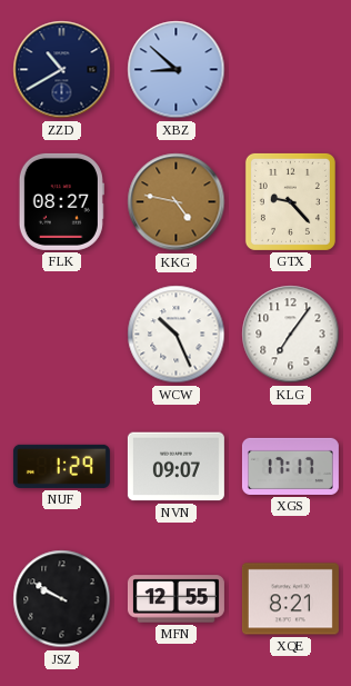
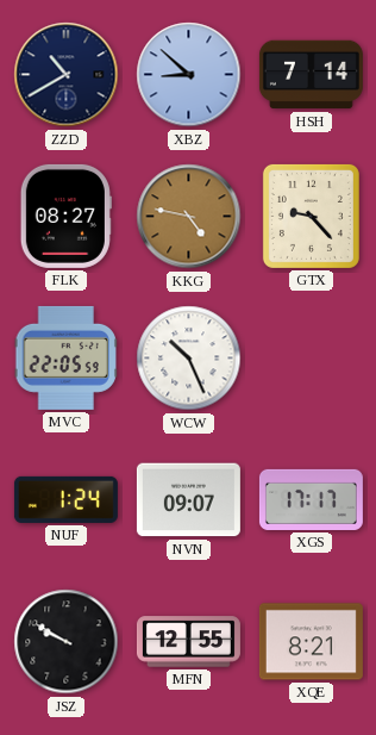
HSH: none -> 7:14
MVC: none -> 22:05
KLG: 7:06 -> none
NUF: 1:29 -> 1:24
